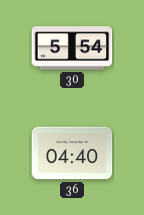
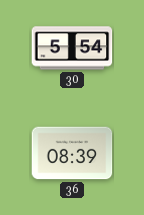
36: 04:40 -> 08:39
